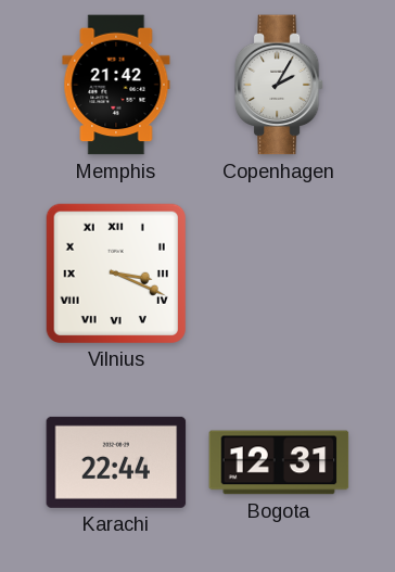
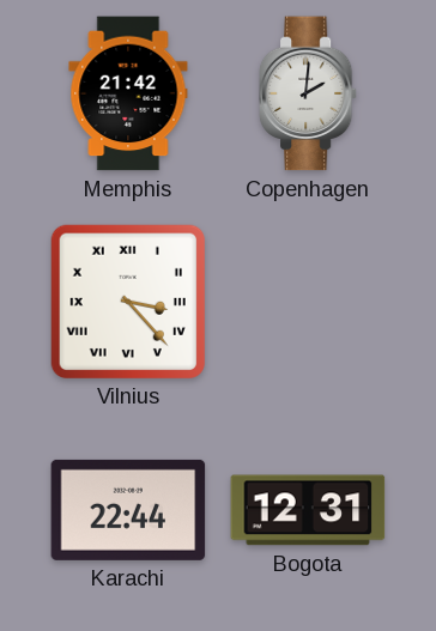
Copenhagen: 2:05 -> 2:01
Vilnius: 3:19 -> 3:23
